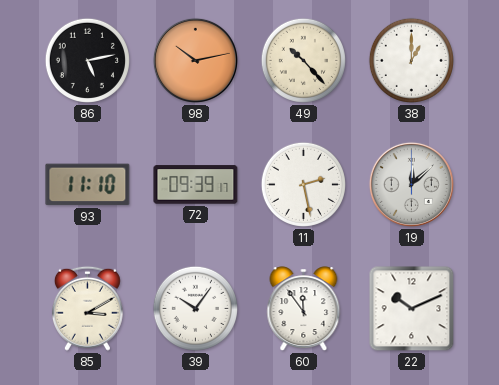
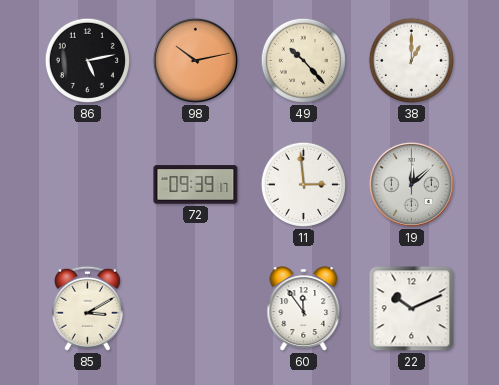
93: 11:10 -> none
11: 2:28 -> 2:59
39: 10:06 -> none
